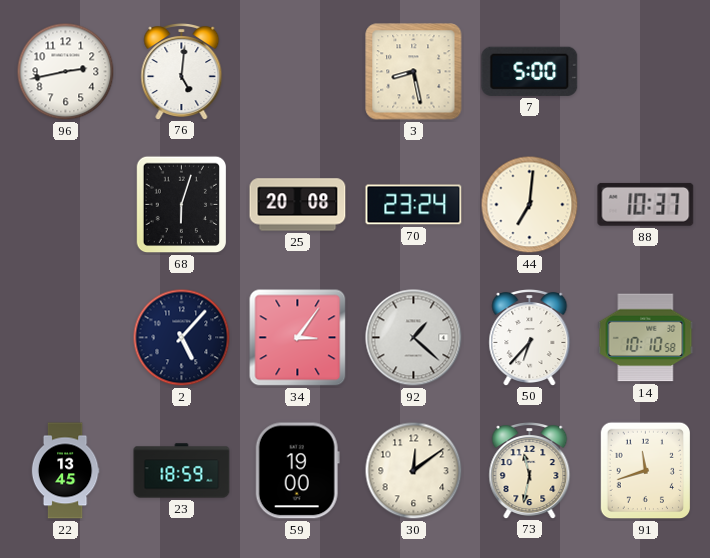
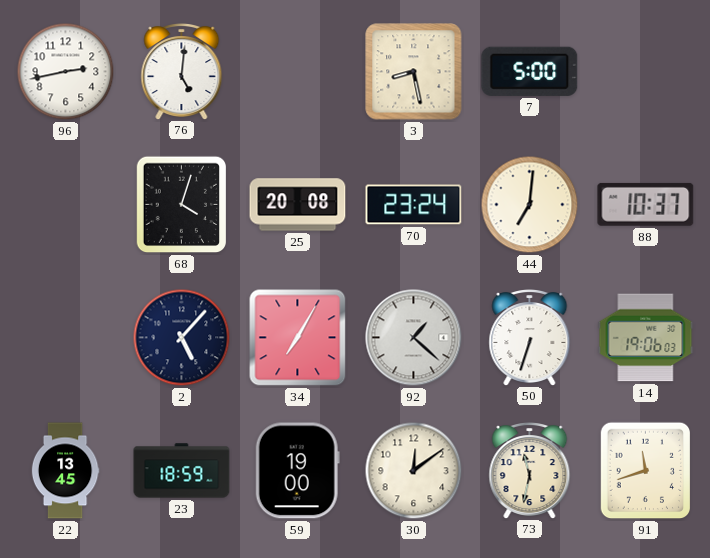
68: 6:03 -> 4:03
34: 3:06 -> 7:05
50: 6:37 -> 6:33
14: 10:10 -> 19:06
